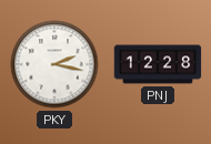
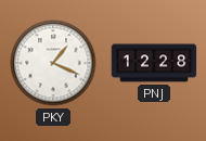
PKY: 2:17 -> 1:19
